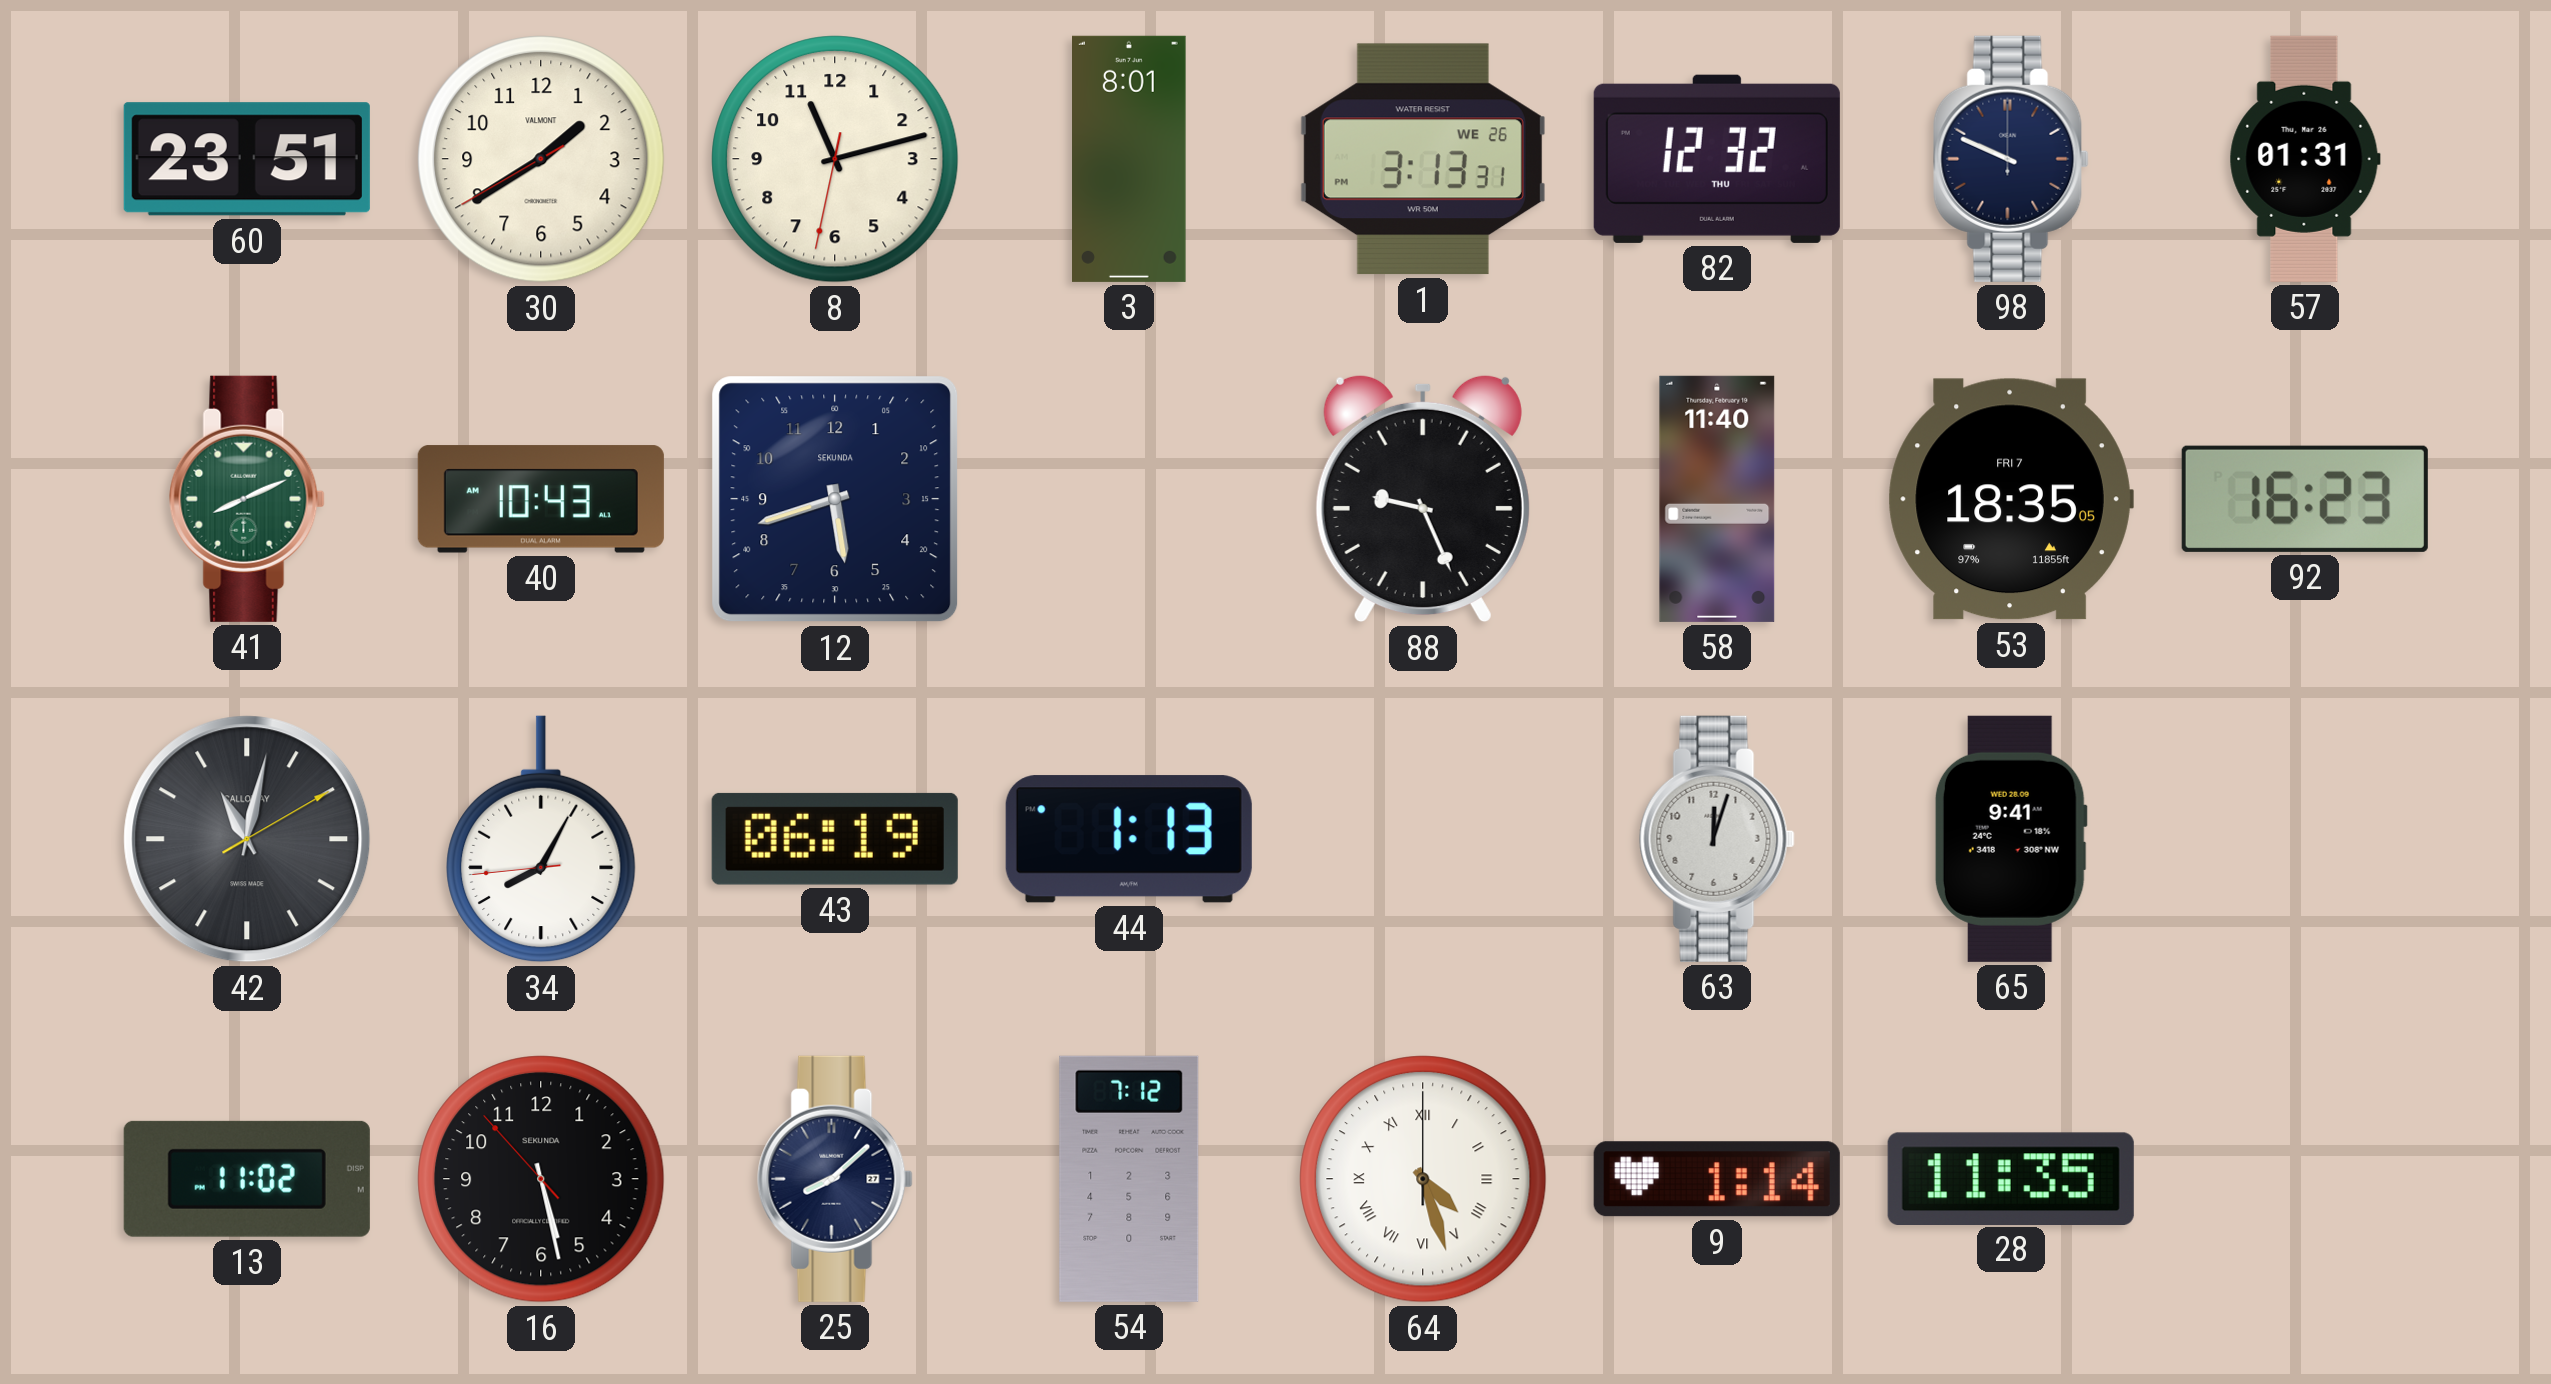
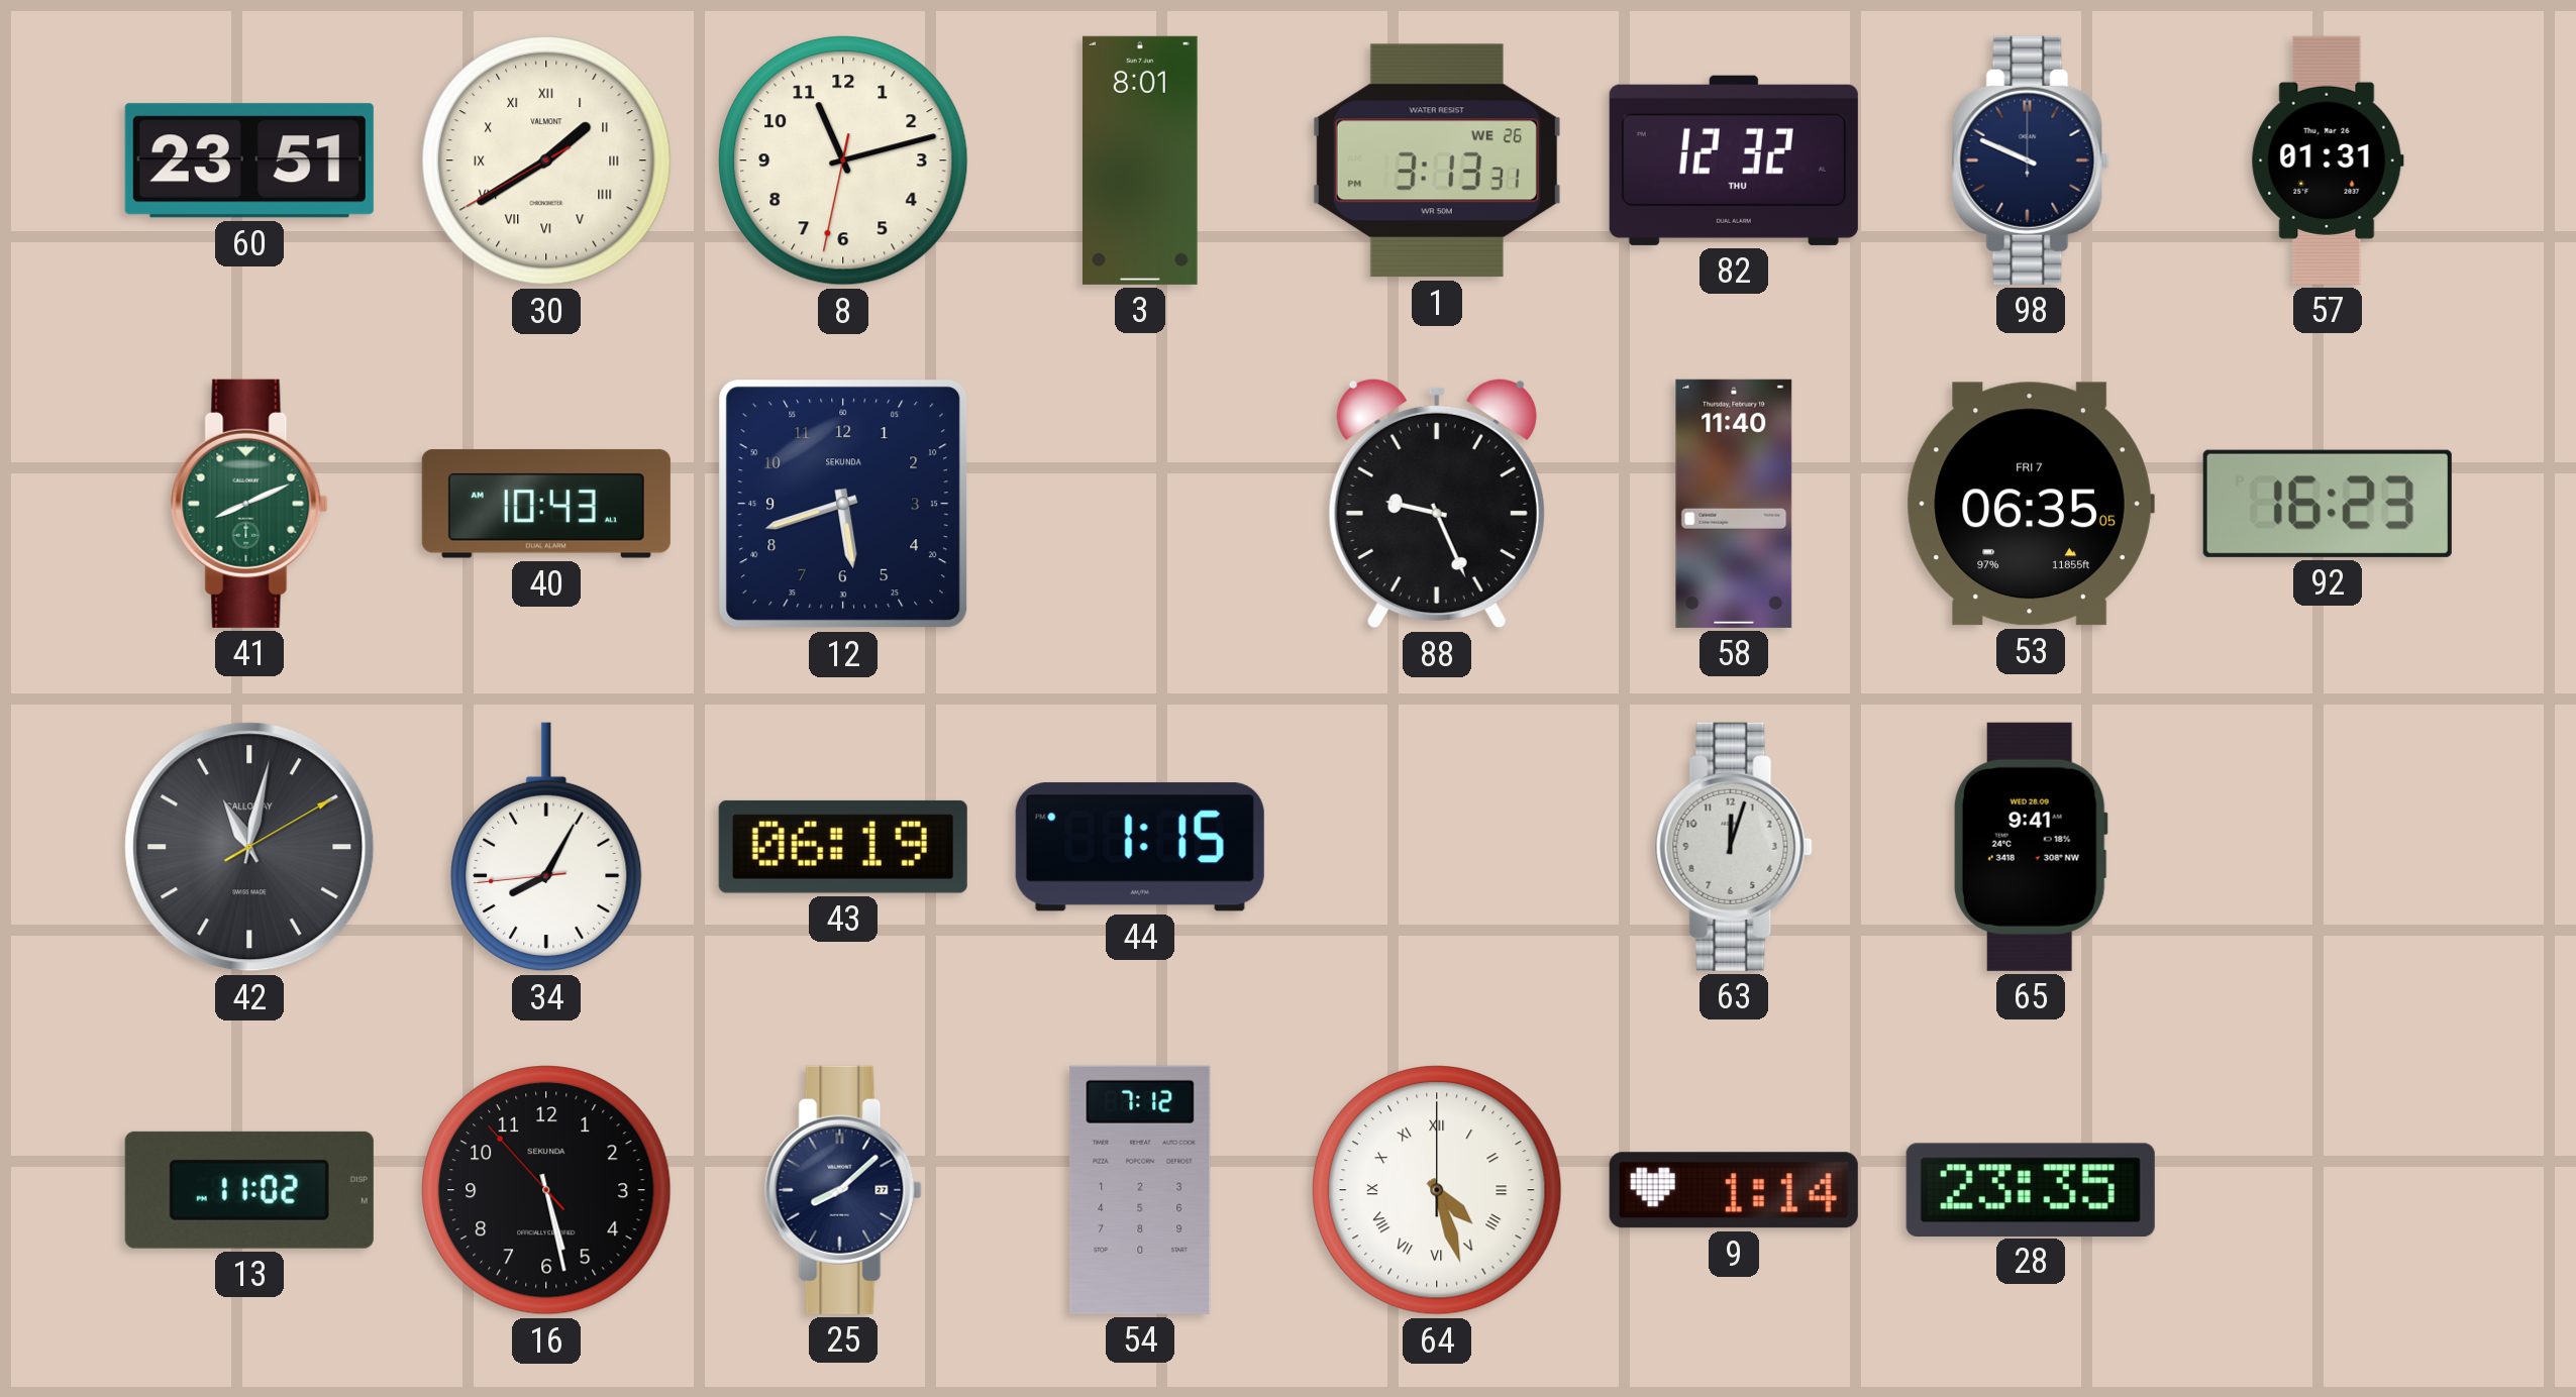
30 numerals: Arabic -> Roman
53: 18:35 -> 06:35
44: 1:13 -> 1:15
28: 11:35 -> 23:35
